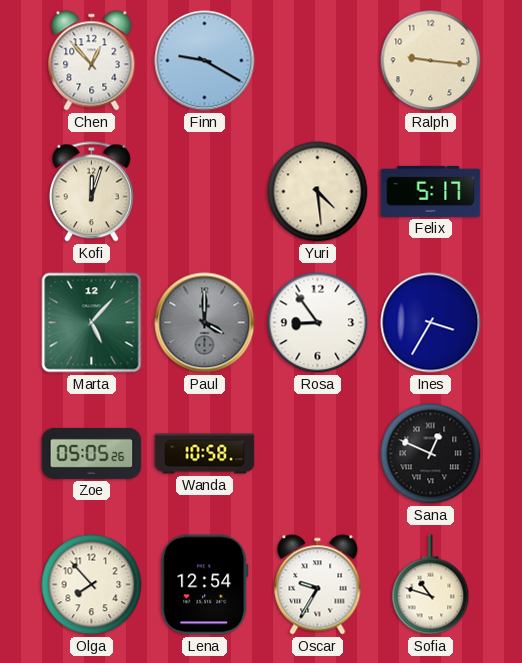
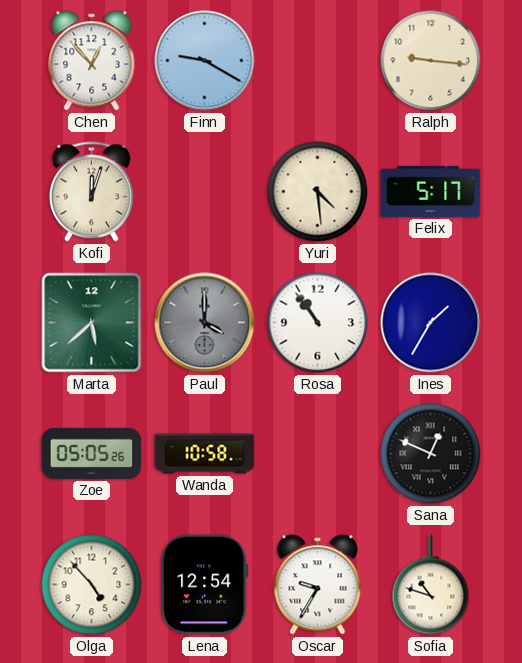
Marta: 5:07 -> 5:38
Rosa: 8:54 -> 10:54
Ines: 3:35 -> 1:35
Olga: 7:53 -> 4:53
